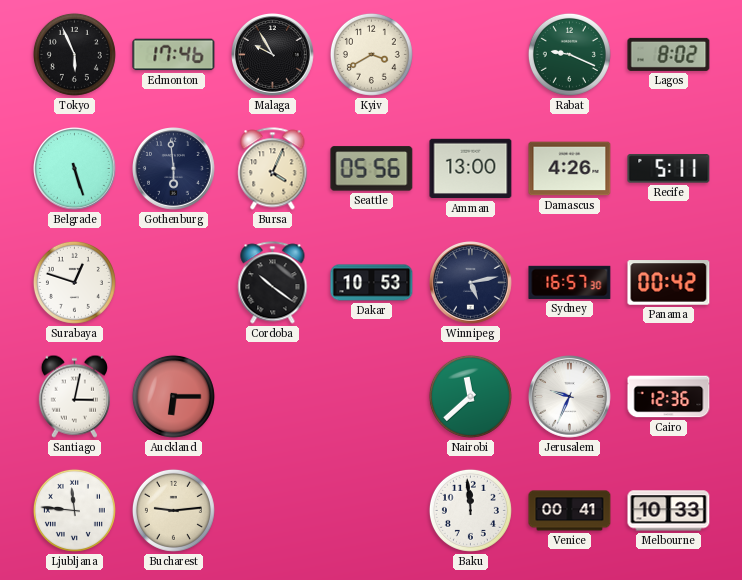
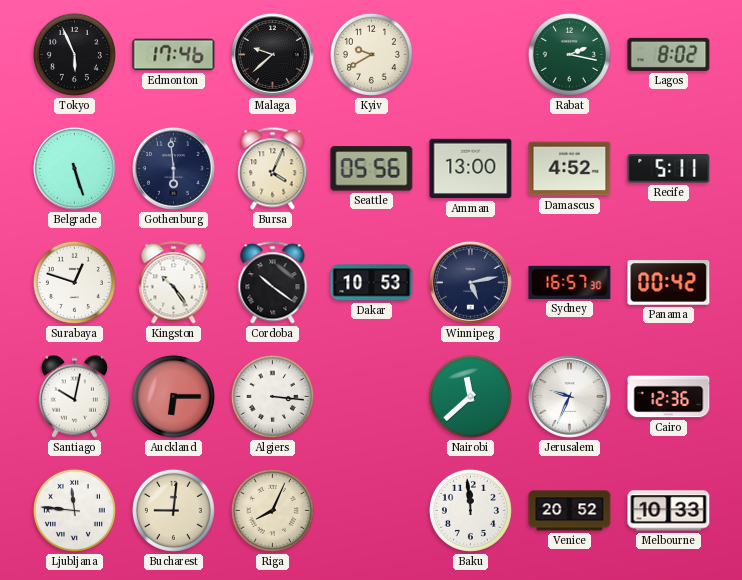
Malaga: 9:55 -> 9:38
Kyiv: 3:40 -> 9:40
Rabat: 9:19 -> 2:17
Damascus: 4:26 -> 4:52
Kingston: none -> 10:24
Santiago: 3:02 -> 10:02
Algiers: none -> 3:16
Bucharest: 9:14 -> 9:01
Riga: none -> 8:04
Venice: 00:41 -> 20:52
